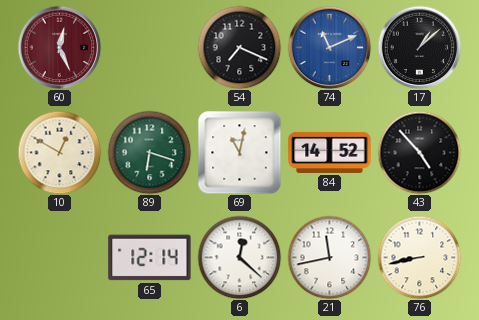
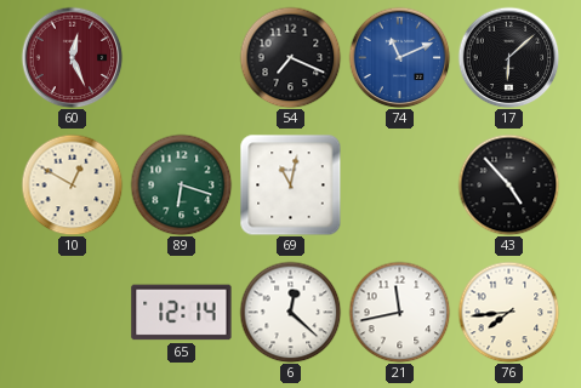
17: 1:08 -> 6:08
84: 14:52 -> none
76: 8:43 -> 7:44
